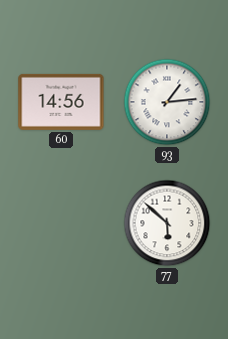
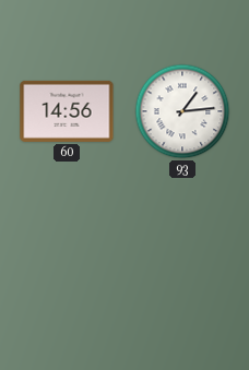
77: 5:52 -> none
